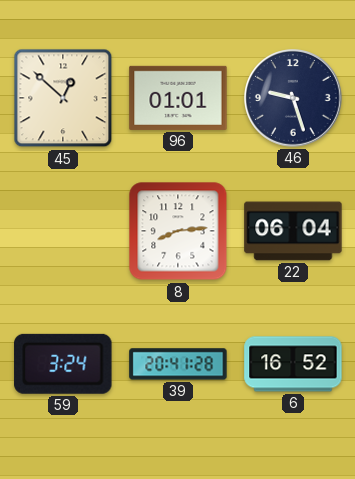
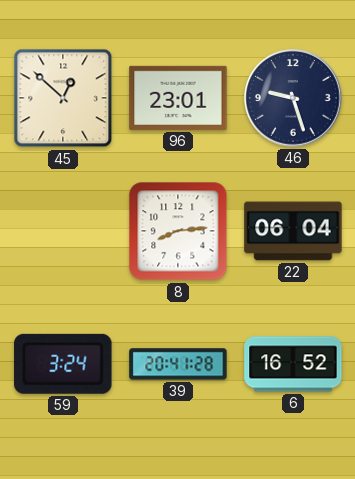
96: 01:01 -> 23:01
